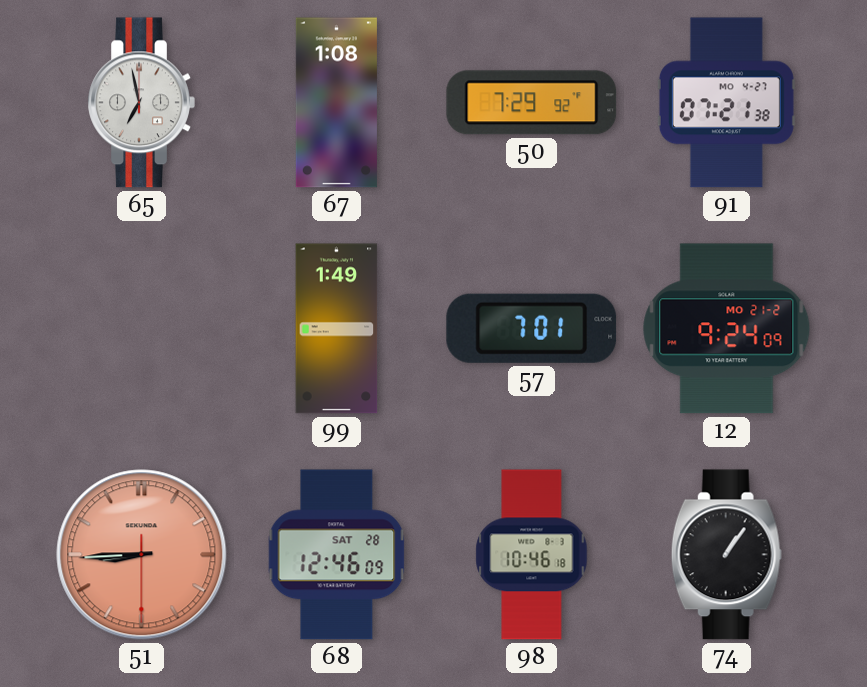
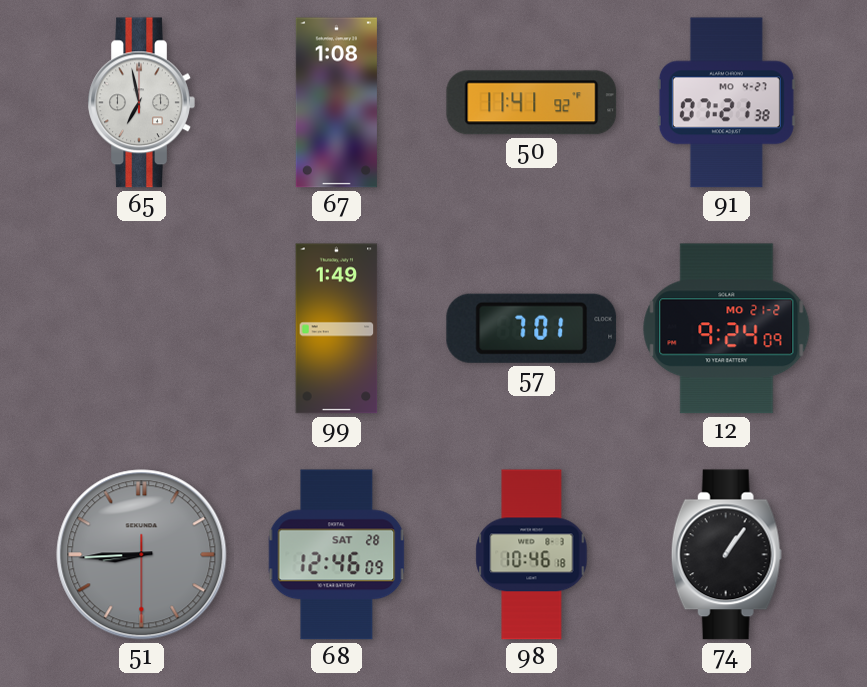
50: 7:29 -> 11:41
51 dial: salmon -> grey
